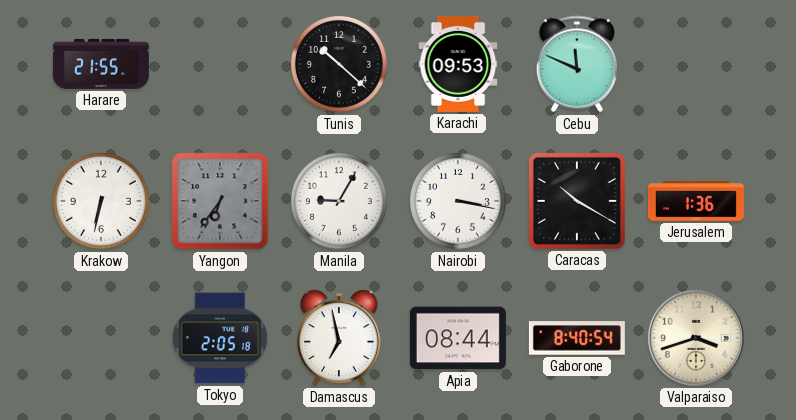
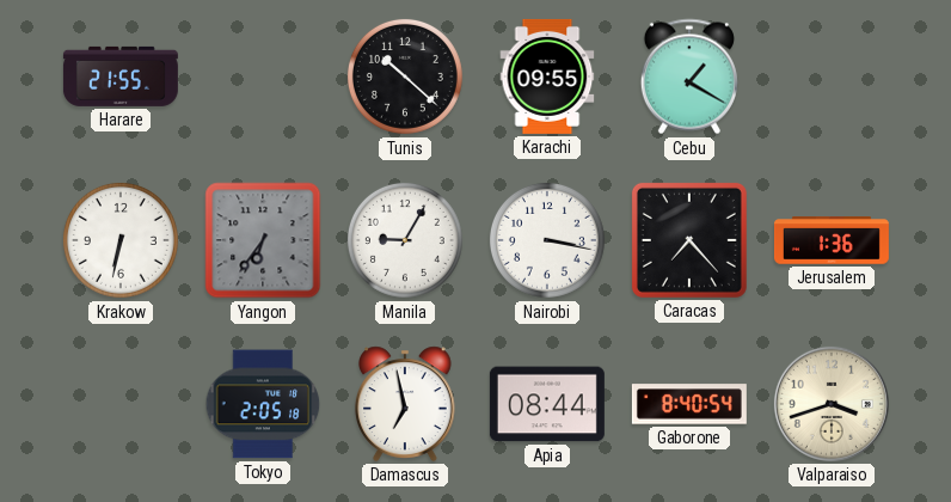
Karachi: 09:53 -> 09:55
Cebu: 11:49 -> 1:20
Caracas: 10:20 -> 7:23
